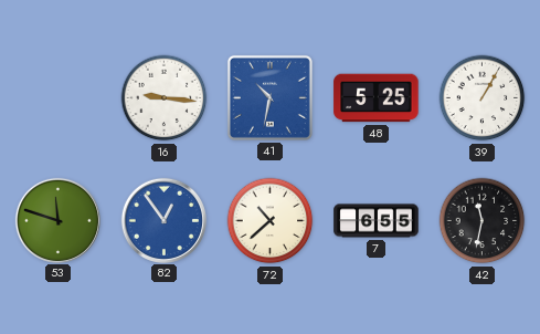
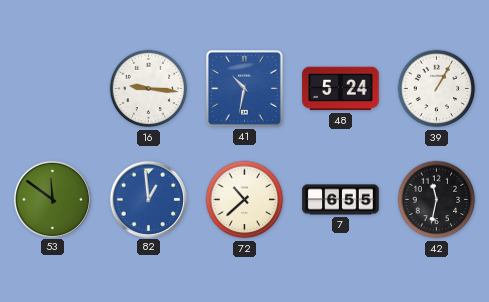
48: 5:25 -> 5:24
53: 11:48 -> 11:51
82: 12:54 -> 12:59
